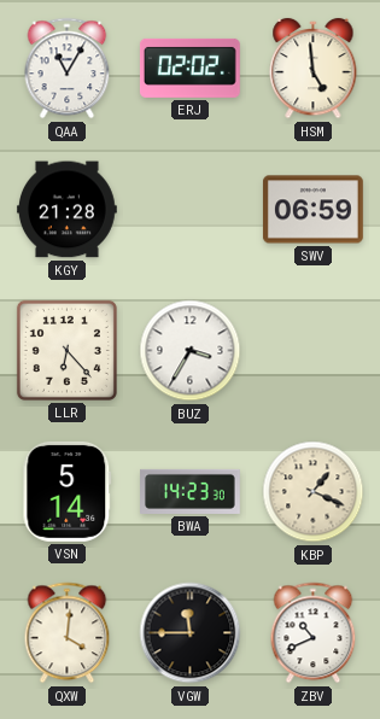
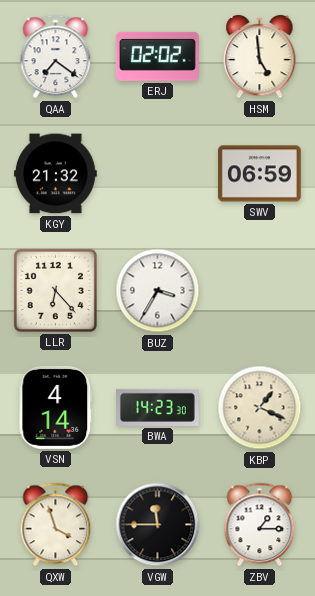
QAA: 11:05 -> 7:21
KGY: 21:28 -> 21:32
VSN: 5:14 -> 4:14
QXW: 4:01 -> 3:57
ZBV: 10:41 -> 1:15
